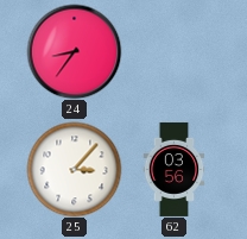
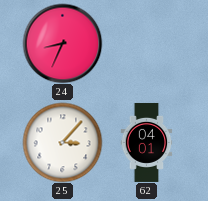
24: 8:36 -> 8:34
62: 03:56 -> 04:01
